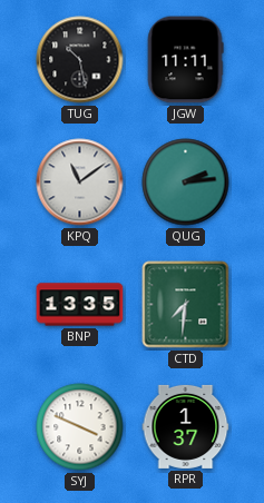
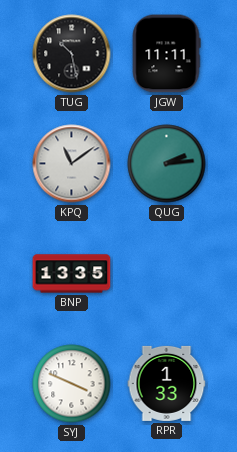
CTD: 7:31 -> none
RPR: 1:37 -> 1:33
